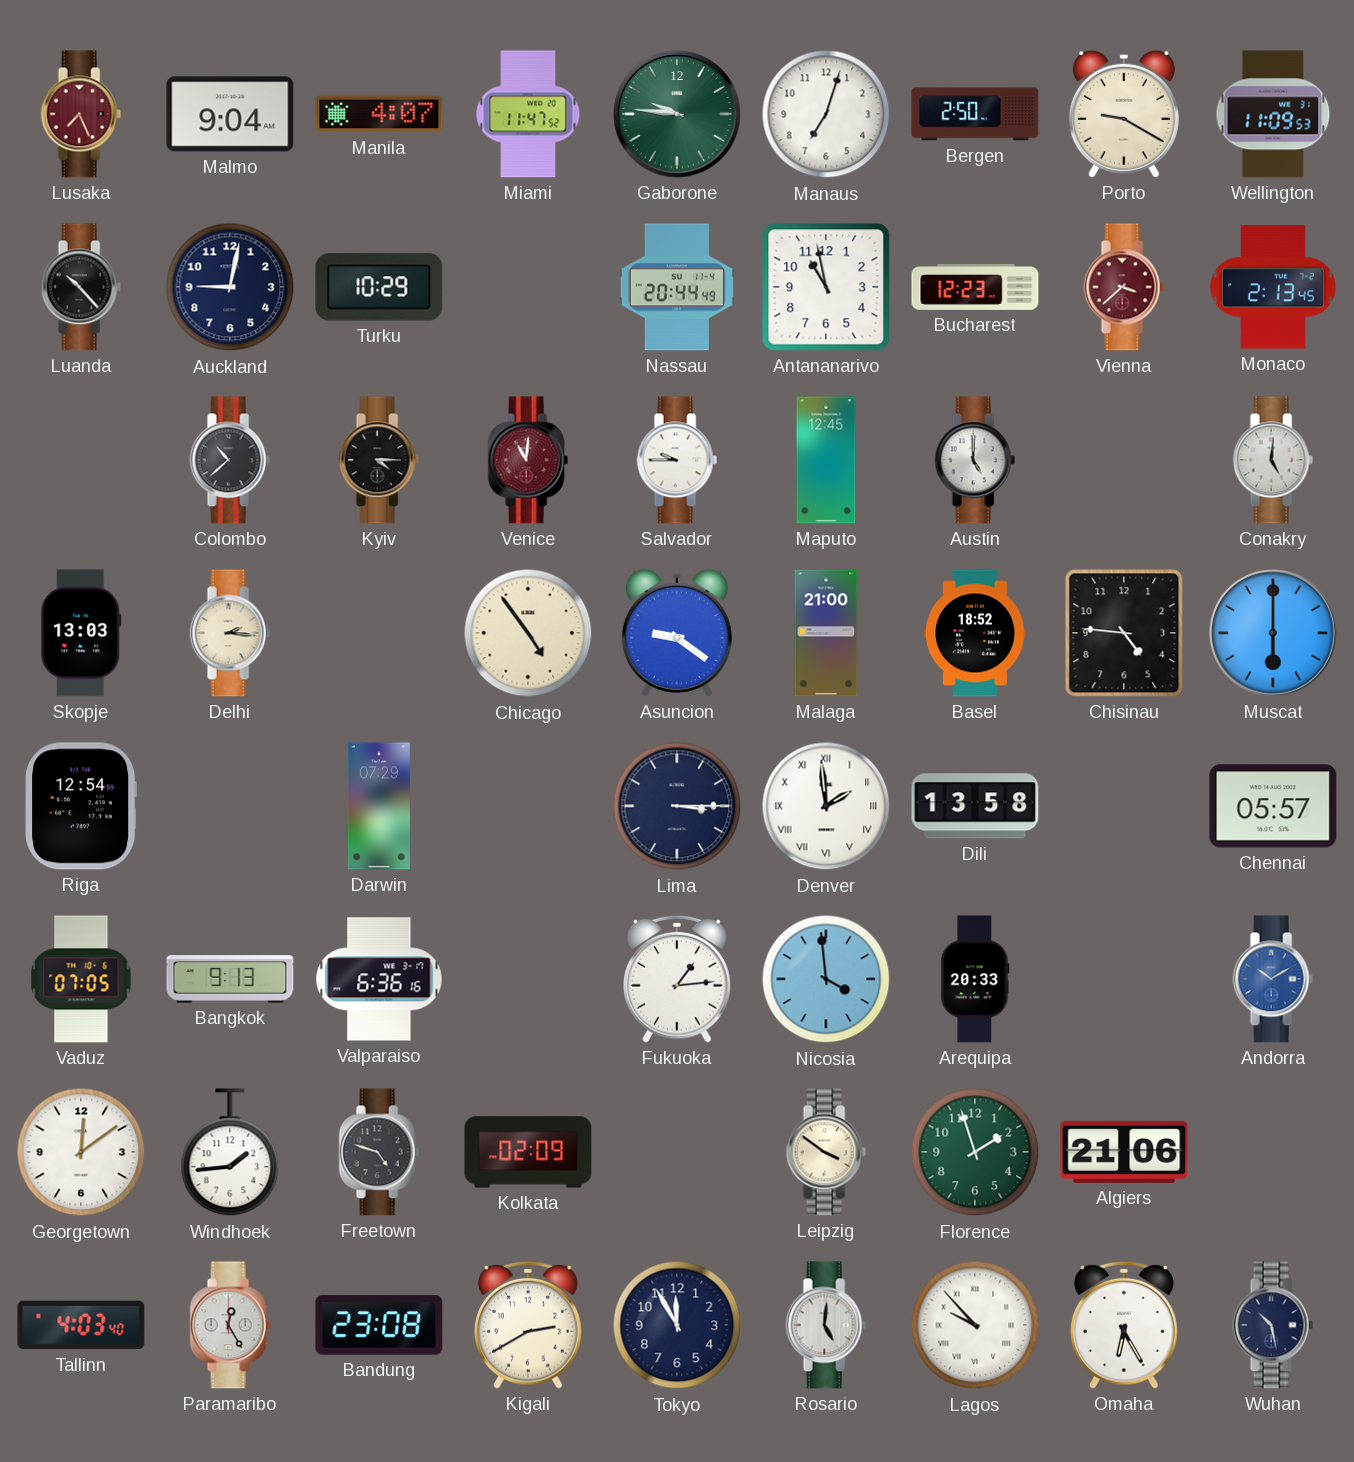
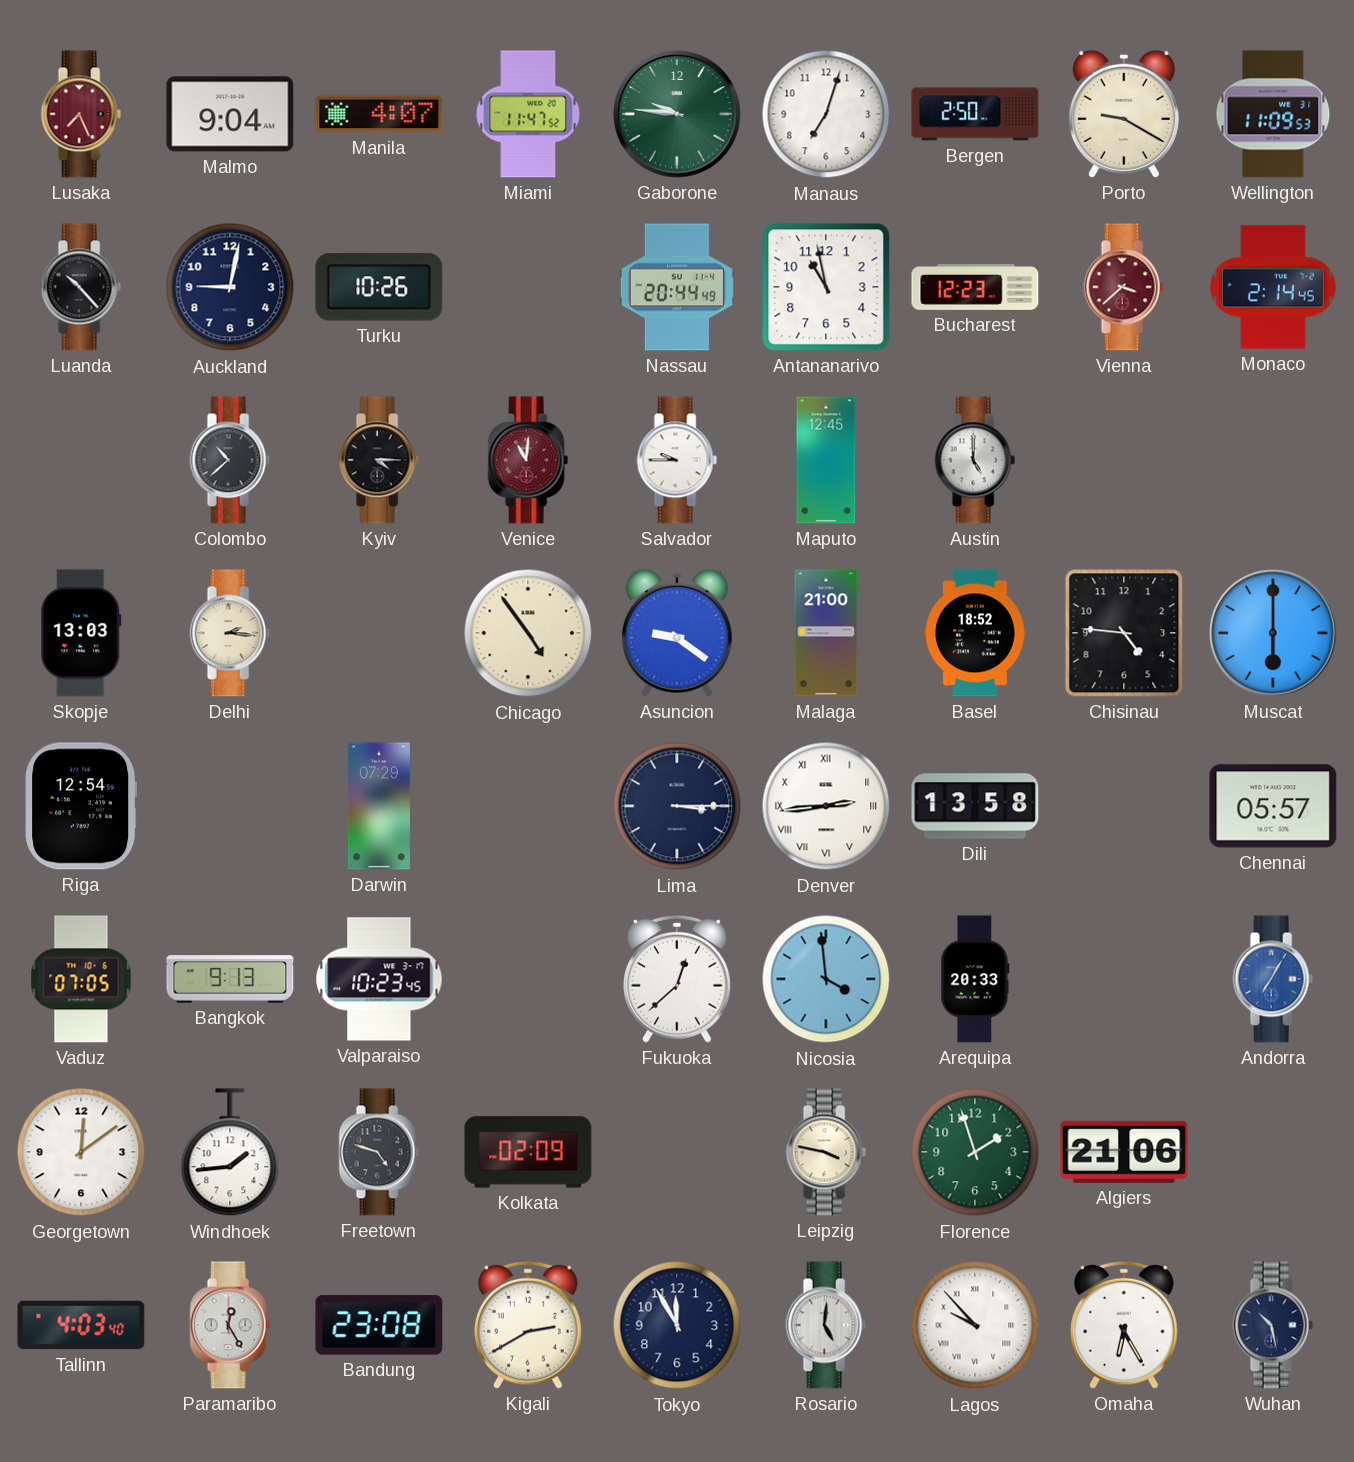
Turku: 10:29 -> 10:26
Monaco: 2:13 -> 2:14
Conakry: 5:01 -> none
Denver: 1:59 -> 2:44
Valparaiso: 6:36 -> 10:23
Fukuoka: 1:14 -> 12:38
Andorra: 10:10 -> 7:05
Leipzig: 3:51 -> 3:47
